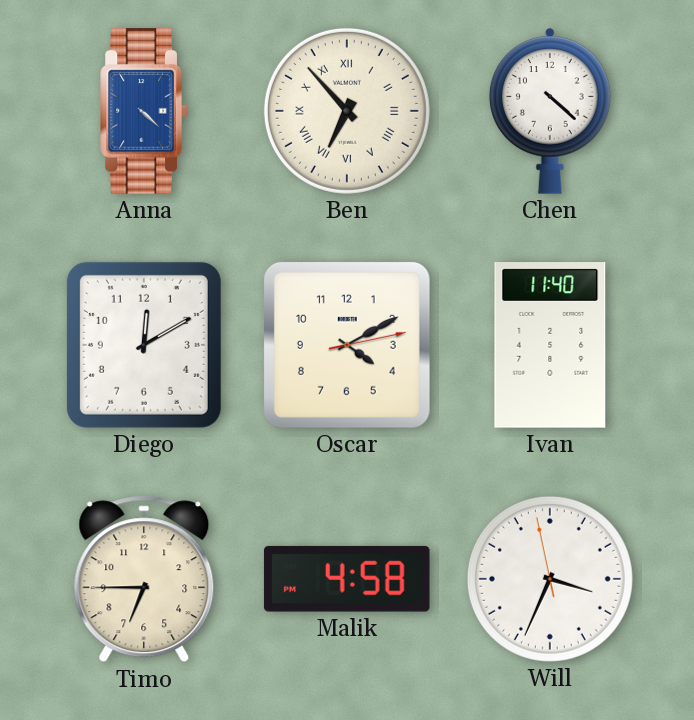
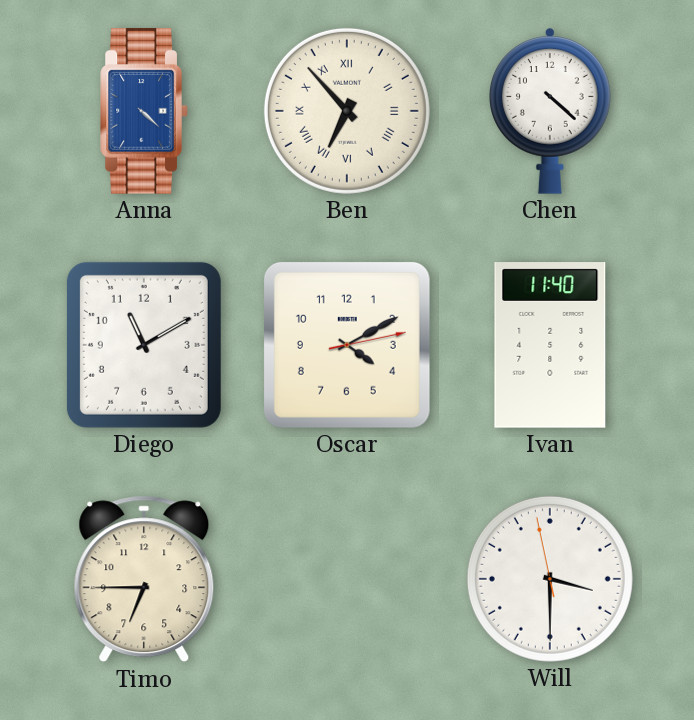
Diego: 12:10 -> 11:10
Malik: 4:58 -> none
Will: 3:33 -> 3:29
